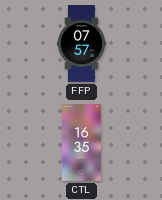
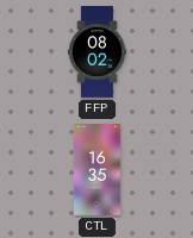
FFP: 07:57 -> 08:02
